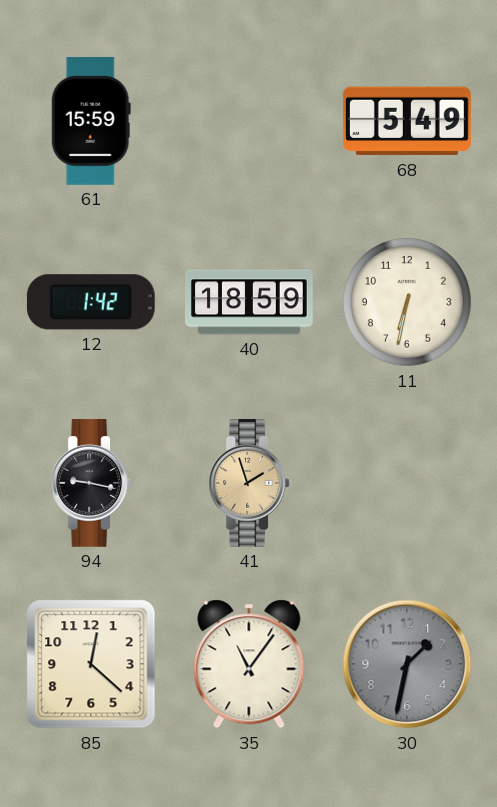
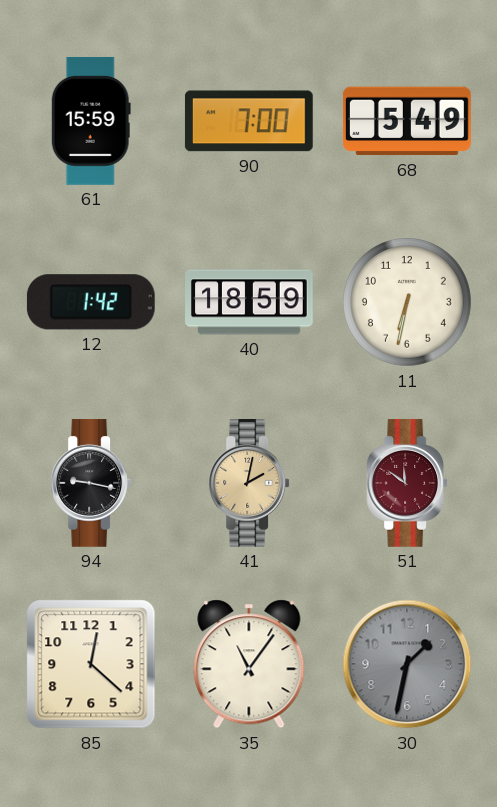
90: none -> 7:00
41: 1:57 -> 2:02
51: none -> 11:51
